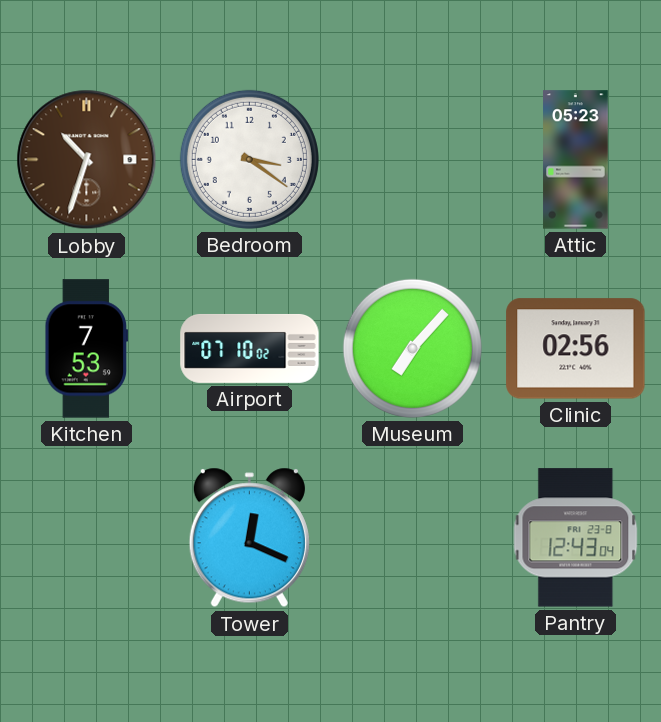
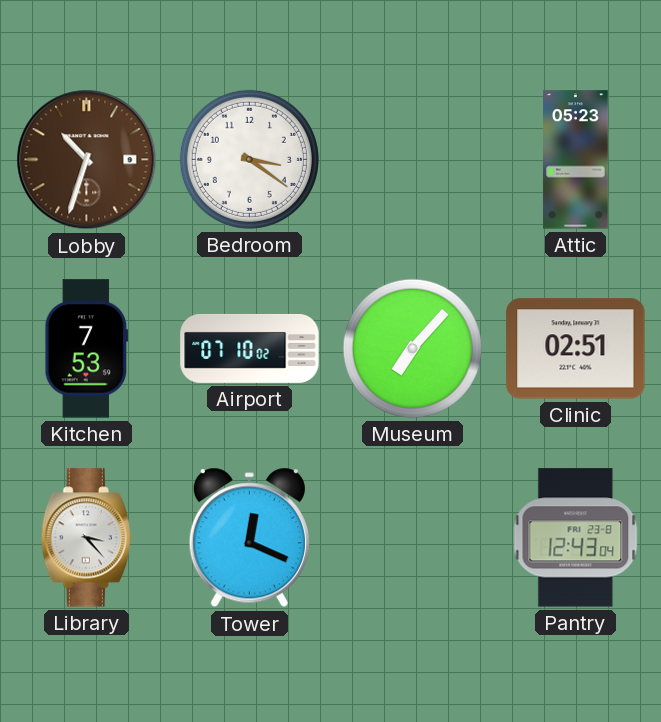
Clinic: 02:56 -> 02:51
Library: none -> 3:23
